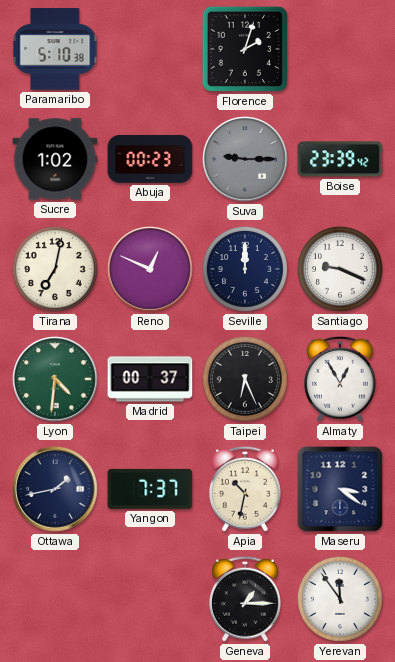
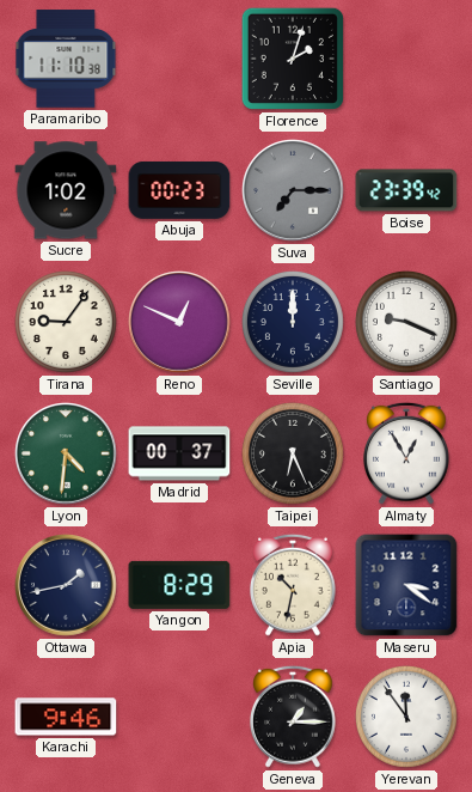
Paramaribo: 5:10 -> 11:10
Suva: 9:15 -> 7:15
Tirana: 7:02 -> 9:06
Yangon: 7:37 -> 8:29
Karachi: none -> 9:46
